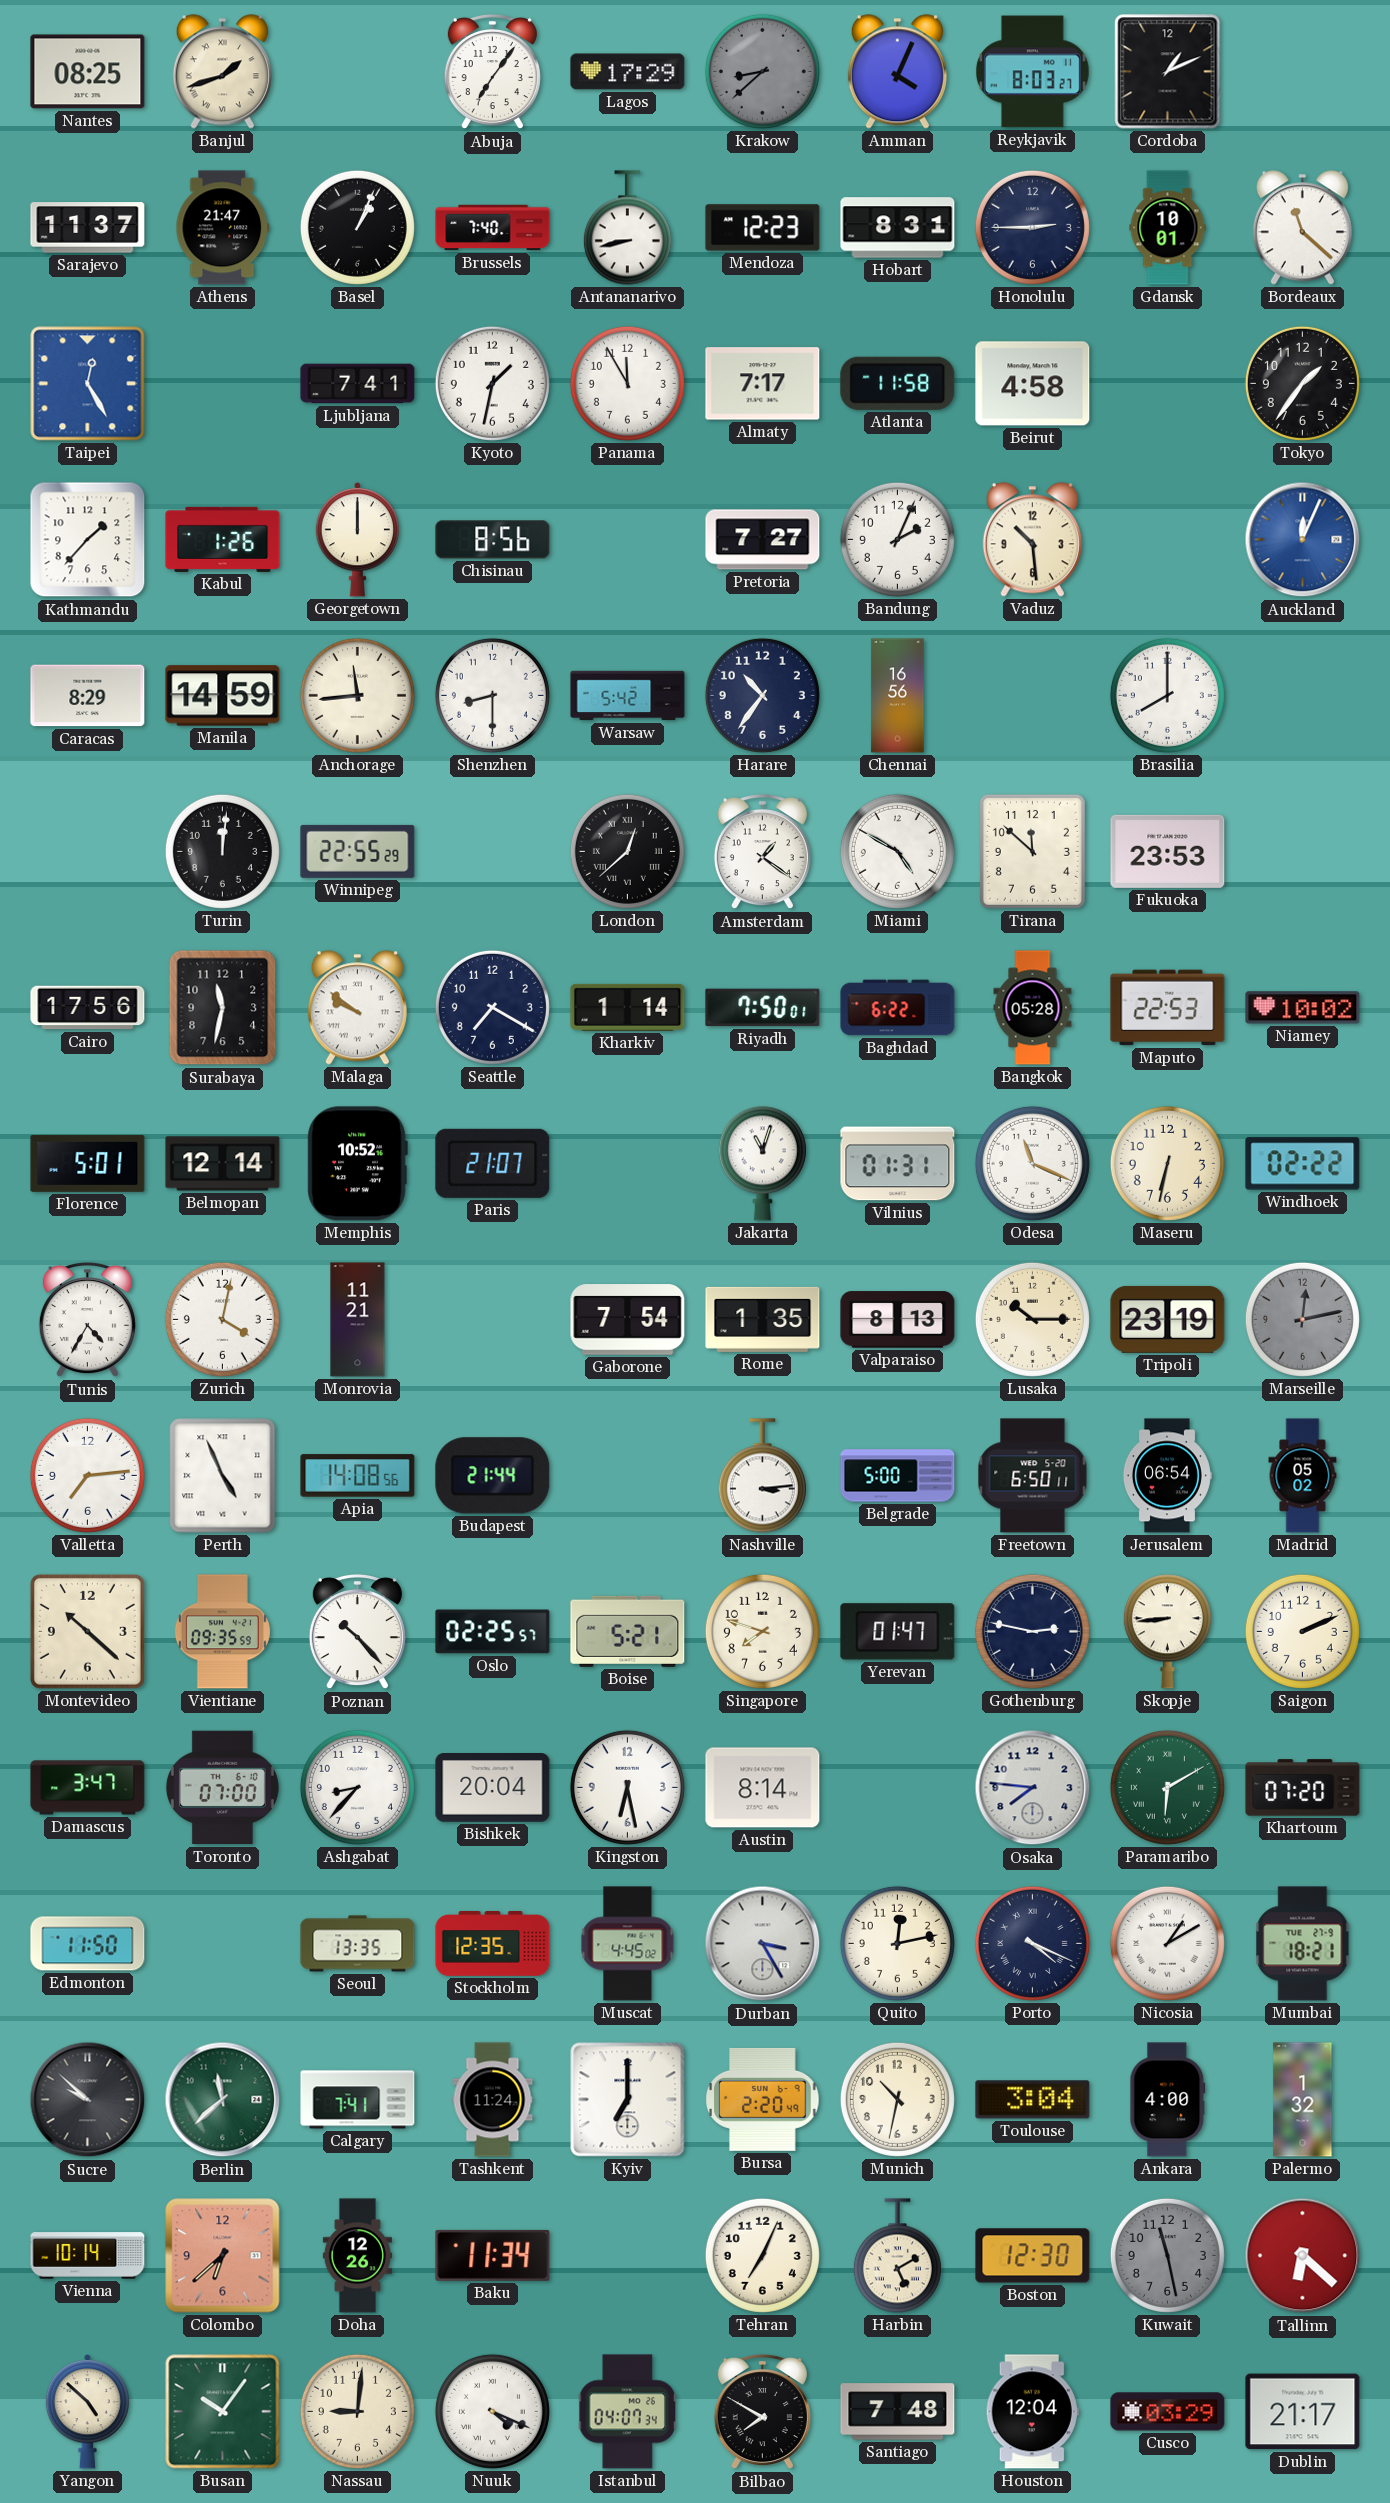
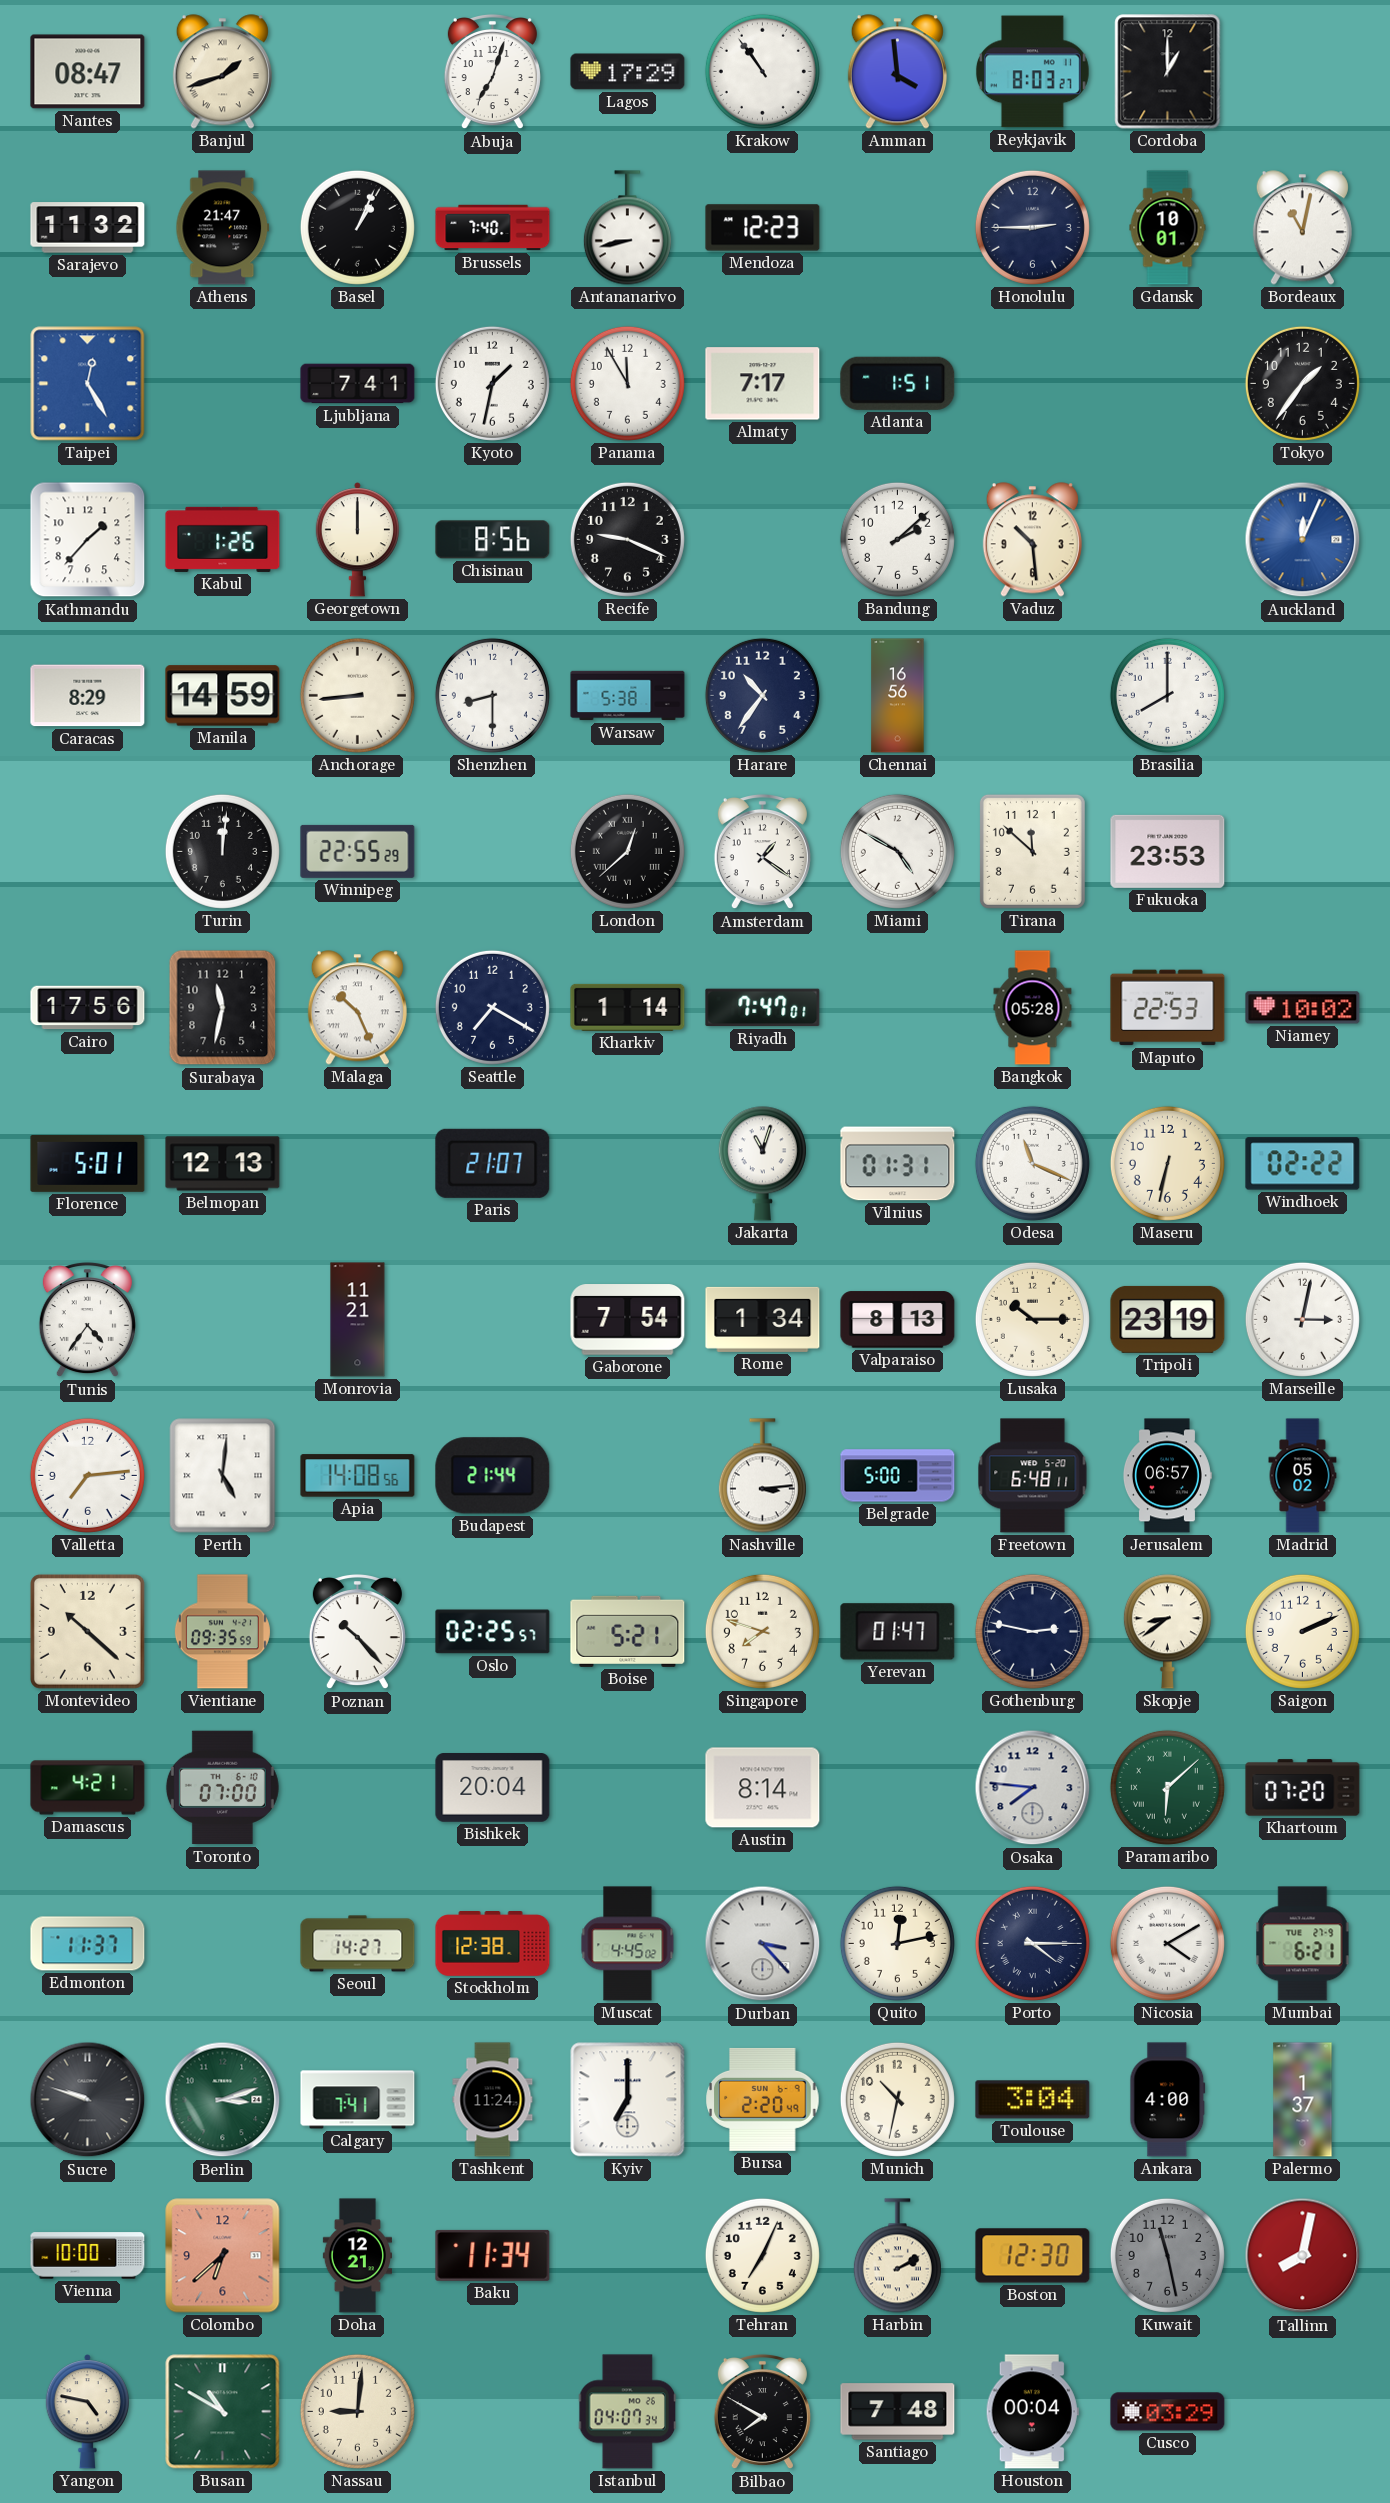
Nantes: 08:25 -> 08:47
Abuja: 7:06 -> 7:03
Krakow: 8:38 -> 10:54
Krakow dial: grey -> white
Amman: 4:04 -> 3:59
Cordoba: 1:11 -> 1:00
Sarajevo: 11:37 -> 11:32
Hobart: 8:31 -> none
Bordeaux: 11:22 -> 11:02
Atlanta: 11:58 -> 1:51
Beirut: 4:58 -> none
Recife: none -> 9:19
Pretoria: 7:27 -> none
Bandung: 2:04 -> 2:08
Anchorage: 11:44 -> 8:44
Warsaw: 5:42 -> 5:38
Malaga: 9:51 -> 10:26
Riyadh: 7:50 -> 7:47
Baghdad: 6:22 -> none
Belmopan: 12:14 -> 12:13
Memphis: 10:52 -> none
Tunis: 4:35 -> 4:36
Zurich: 4:02 -> none
Rome: 1:35 -> 1:34
Marseille: 12:13 -> 3:02
Marseille dial: grey -> white
Perth: 4:56 -> 5:01
Freetown: 6:50 -> 6:48
Jerusalem: 06:54 -> 06:57
Skopje: 8:44 -> 8:39
Damascus: 3:47 -> 4:21
Ashgabat: 8:37 -> none
Kingston: 6:28 -> none
Paramaribo: 6:10 -> 6:08
Edmonton: 11:50 -> 11:37
Seoul: 13:35 -> 14:27
Stockholm: 12:35 -> 12:38
Durban: 3:25 -> 3:23
Porto: 4:19 -> 4:15
Nicosia: 1:10 -> 4:10
Mumbai: 18:21 -> 6:21
Sucre: 9:52 -> 9:48
Berlin: 11:38 -> 3:12
Palermo: 1:32 -> 1:37
Vienna: 10:14 -> 10:00
Doha: 12:26 -> 12:21
Harbin: 5:10 -> 2:10
Tallinn: 6:22 -> 8:02
Yangon: 4:52 -> 4:47
Busan: 10:06 -> 10:50
Nuuk: 4:19 -> none
Houston: 12:04 -> 00:04
Dublin: 21:17 -> none
